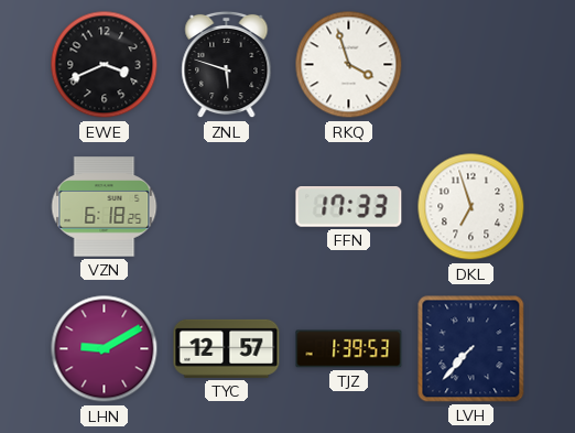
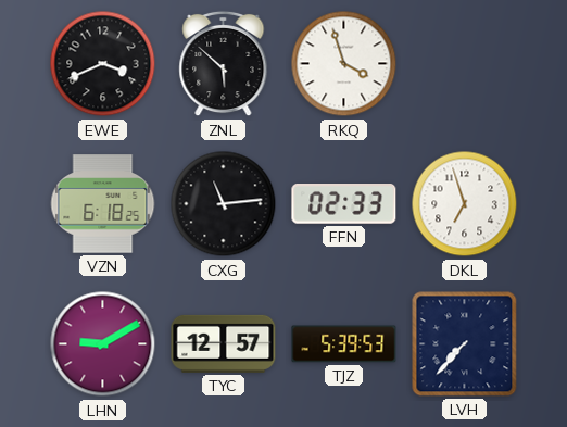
ZNL: 5:48 -> 5:52
CXG: none -> 11:14
FFN: 17:33 -> 02:33
TJZ: 1:39 -> 5:39
